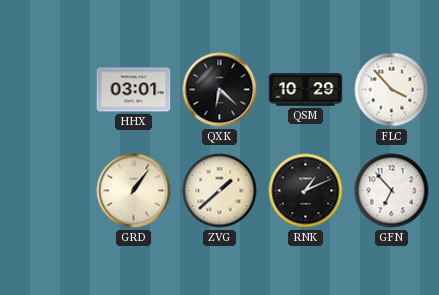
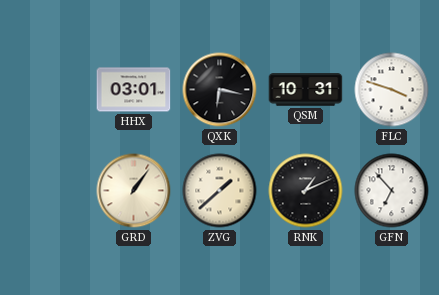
QXK: 6:22 -> 6:17
QSM: 10:29 -> 10:31
FLC: 3:53 -> 3:48
